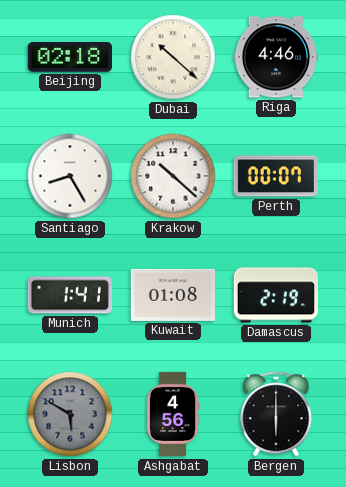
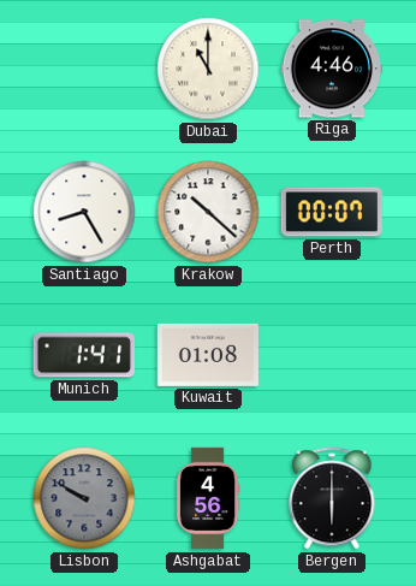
Beijing: 02:18 -> none
Dubai: 10:22 -> 11:00
Damascus: 2:19 -> none
Lisbon: 5:50 -> 9:50
